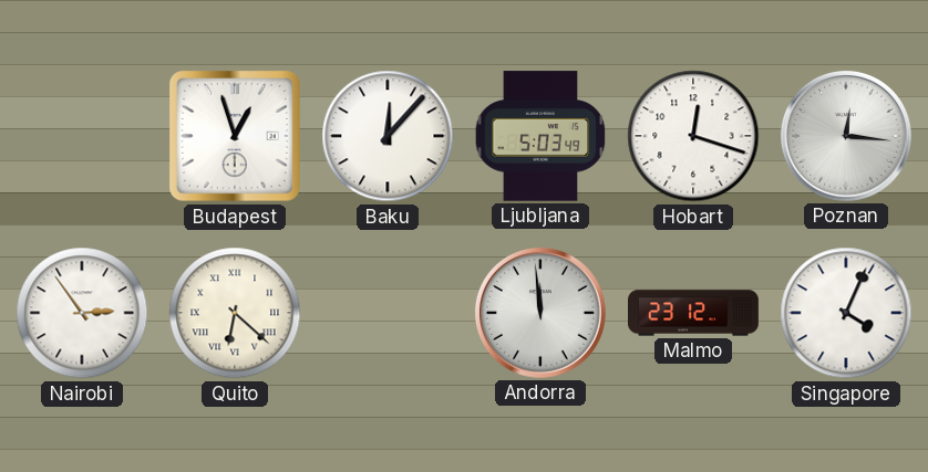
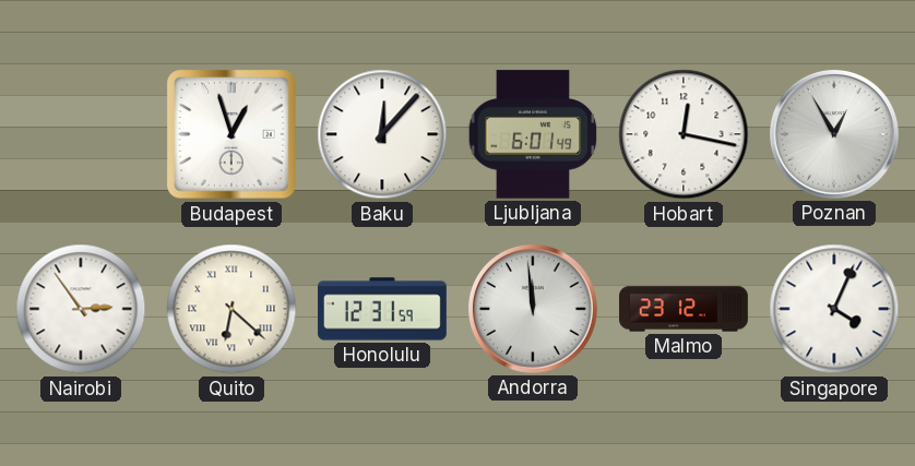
Ljubljana: 5:03 -> 6:01
Hobart: 12:18 -> 12:17
Poznan: 12:16 -> 12:55
Honolulu: none -> 12:31
